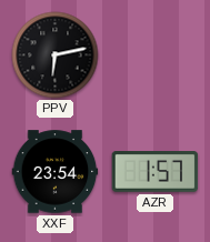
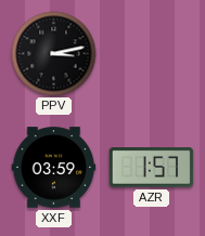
PPV: 6:13 -> 3:13
XXF: 23:54 -> 03:59
